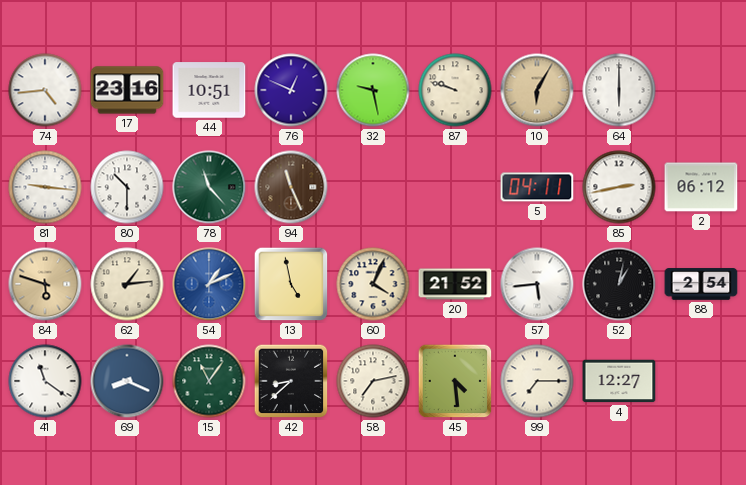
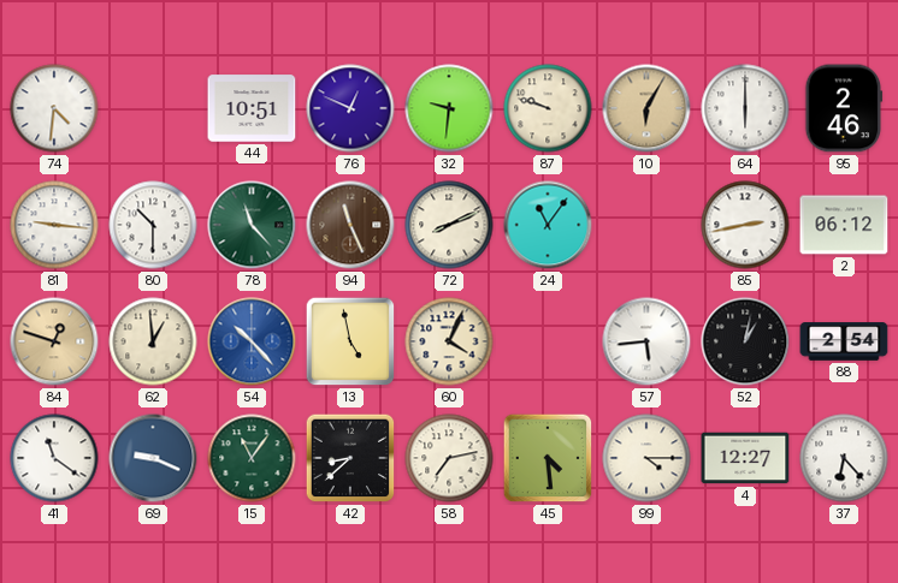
74: 4:44 -> 4:31
17: 23:16 -> none
32: 9:28 -> 9:31
95: none -> 2:46
72: none -> 8:11
24: none -> 11:06
5: 04:11 -> none
84: 5:48 -> 12:48
62: 1:14 -> 12:59
54: 1:11 -> 10:23
20: 21:52 -> none
69: 8:19 -> 9:19
99: 7:15 -> 4:15
37: none -> 6:23
